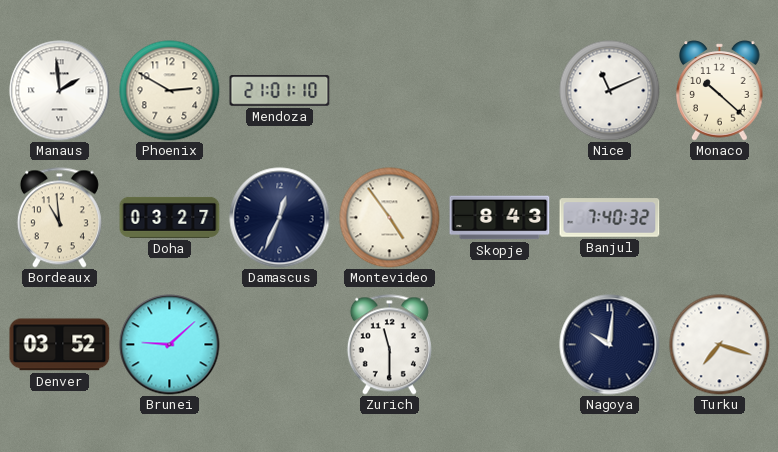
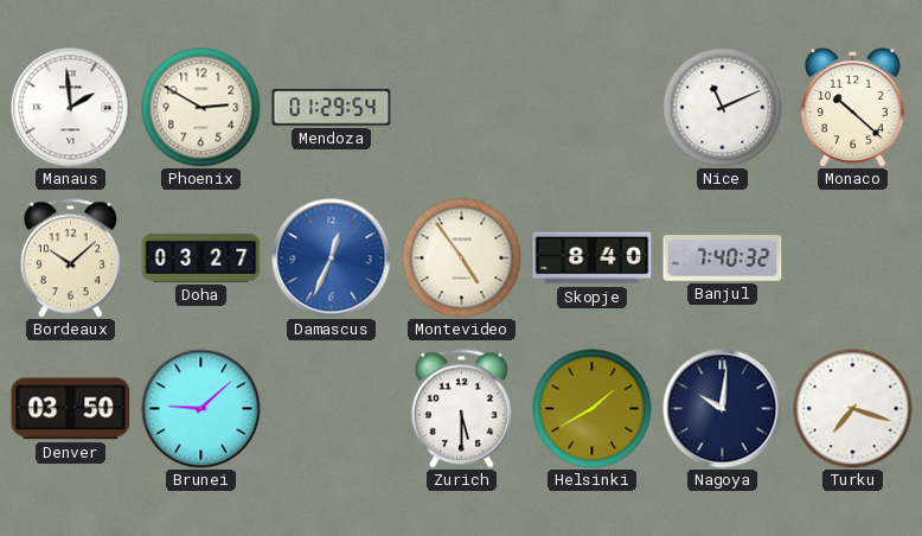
Mendoza: 21:01 -> 01:29
Bordeaux: 10:59 -> 10:08
Damascus dial: navy -> blue
Skopje: 8:43 -> 8:40
Denver: 03:52 -> 03:50
Zurich: 11:30 -> 5:30
Helsinki: none -> 1:40
